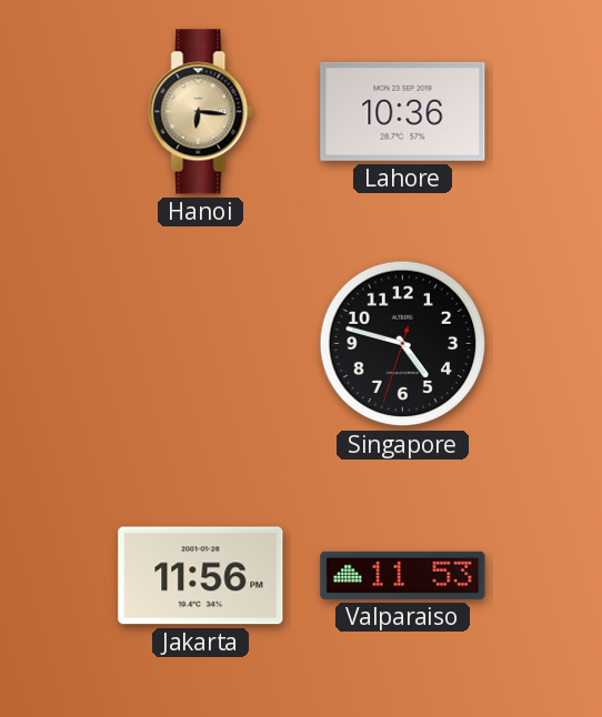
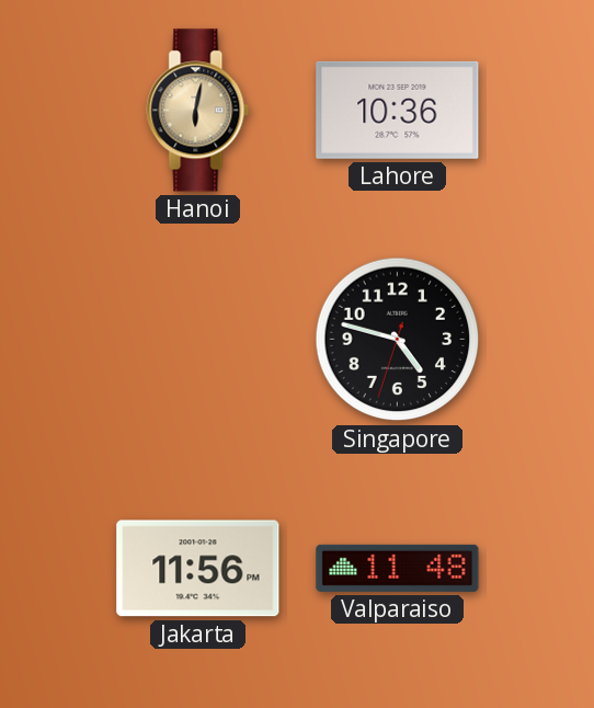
Hanoi: 6:16 -> 6:02
Valparaiso: 11:53 -> 11:48
